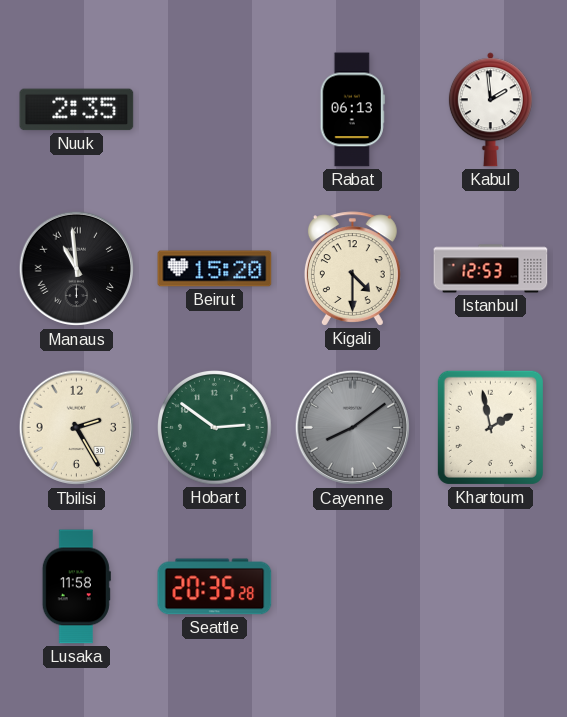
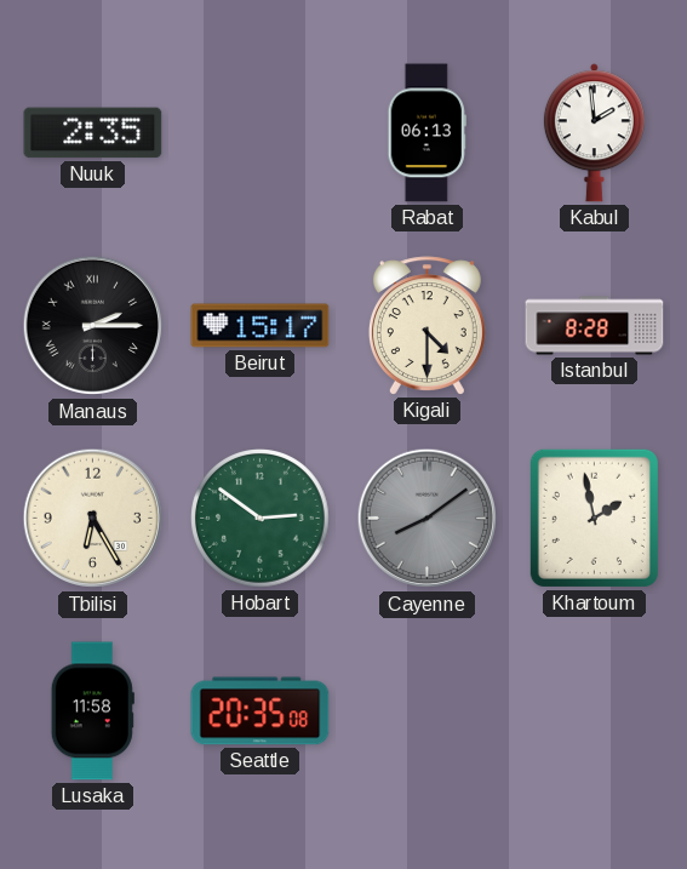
Manaus: 10:59 -> 2:15
Beirut: 15:20 -> 15:17
Istanbul: 12:53 -> 8:28
Tbilisi: 2:25 -> 6:25
Seattle: 20:35:28 -> 20:35:08
